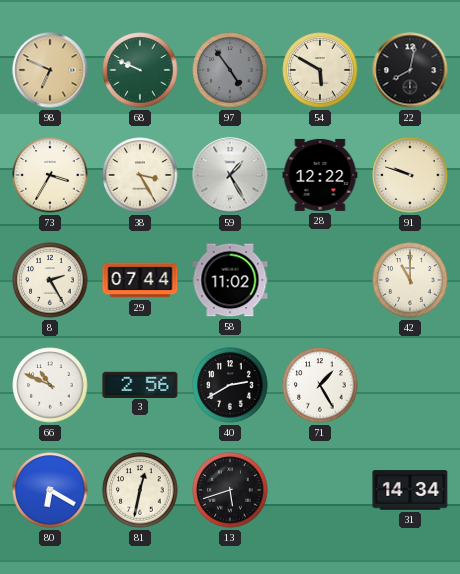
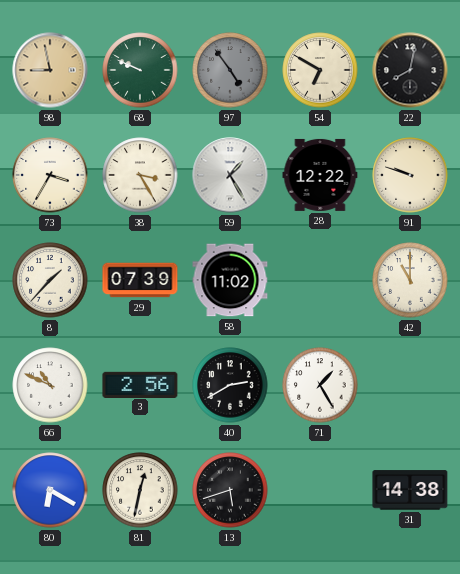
98: 6:49 -> 8:58
54: 5:50 -> 6:50
8: 2:25 -> 1:37
29: 07:44 -> 07:39
31: 14:34 -> 14:38
